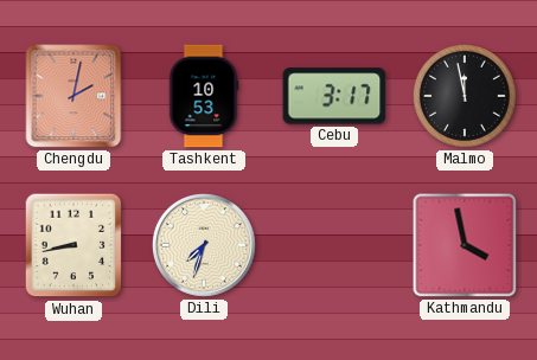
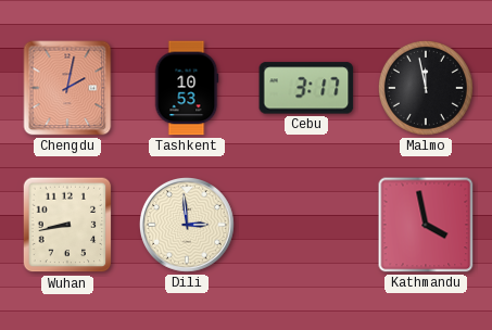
Dili: 7:33 -> 2:59
